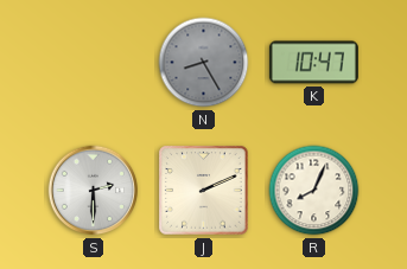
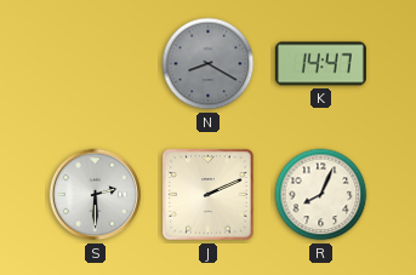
N: 8:25 -> 8:20
K: 10:47 -> 14:47
